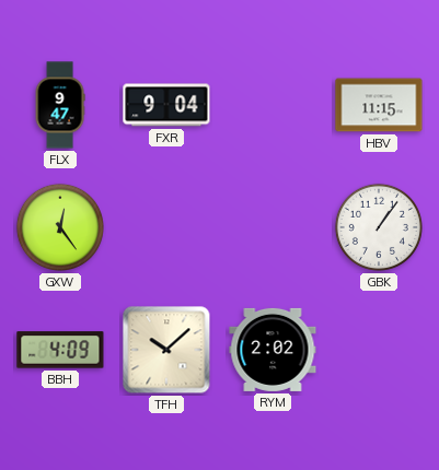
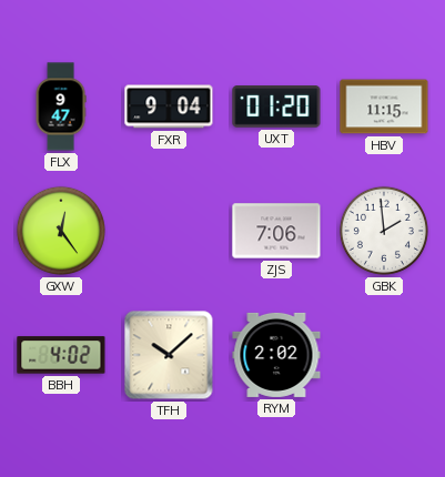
UXT: none -> 01:20
ZJS: none -> 7:06
GBK: 1:06 -> 1:59
BBH: 4:09 -> 4:02
